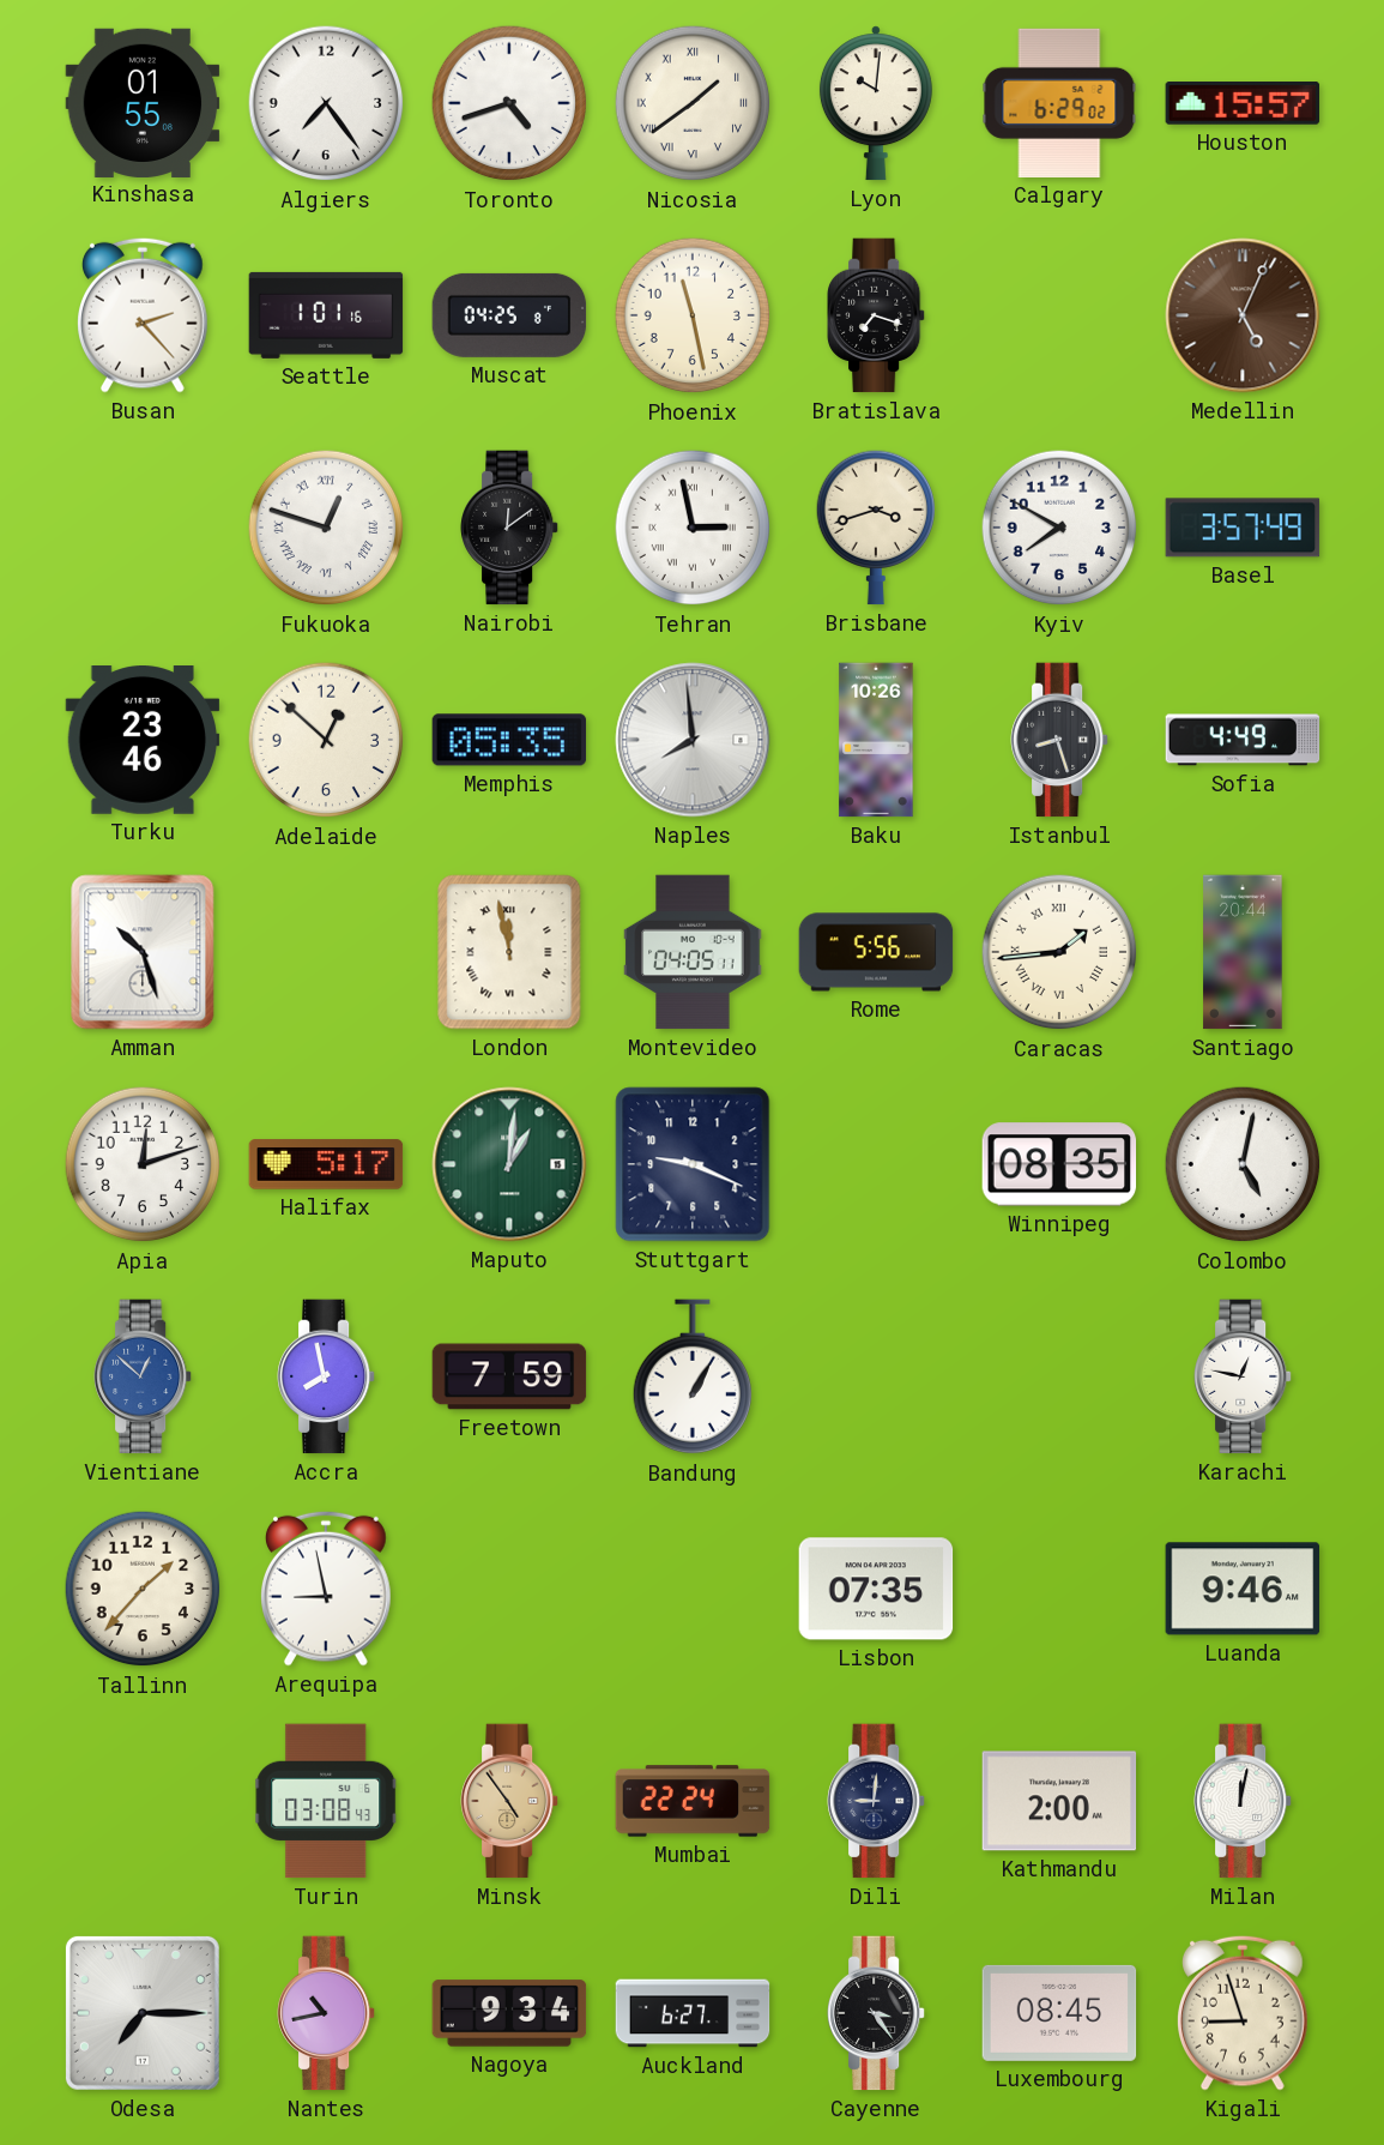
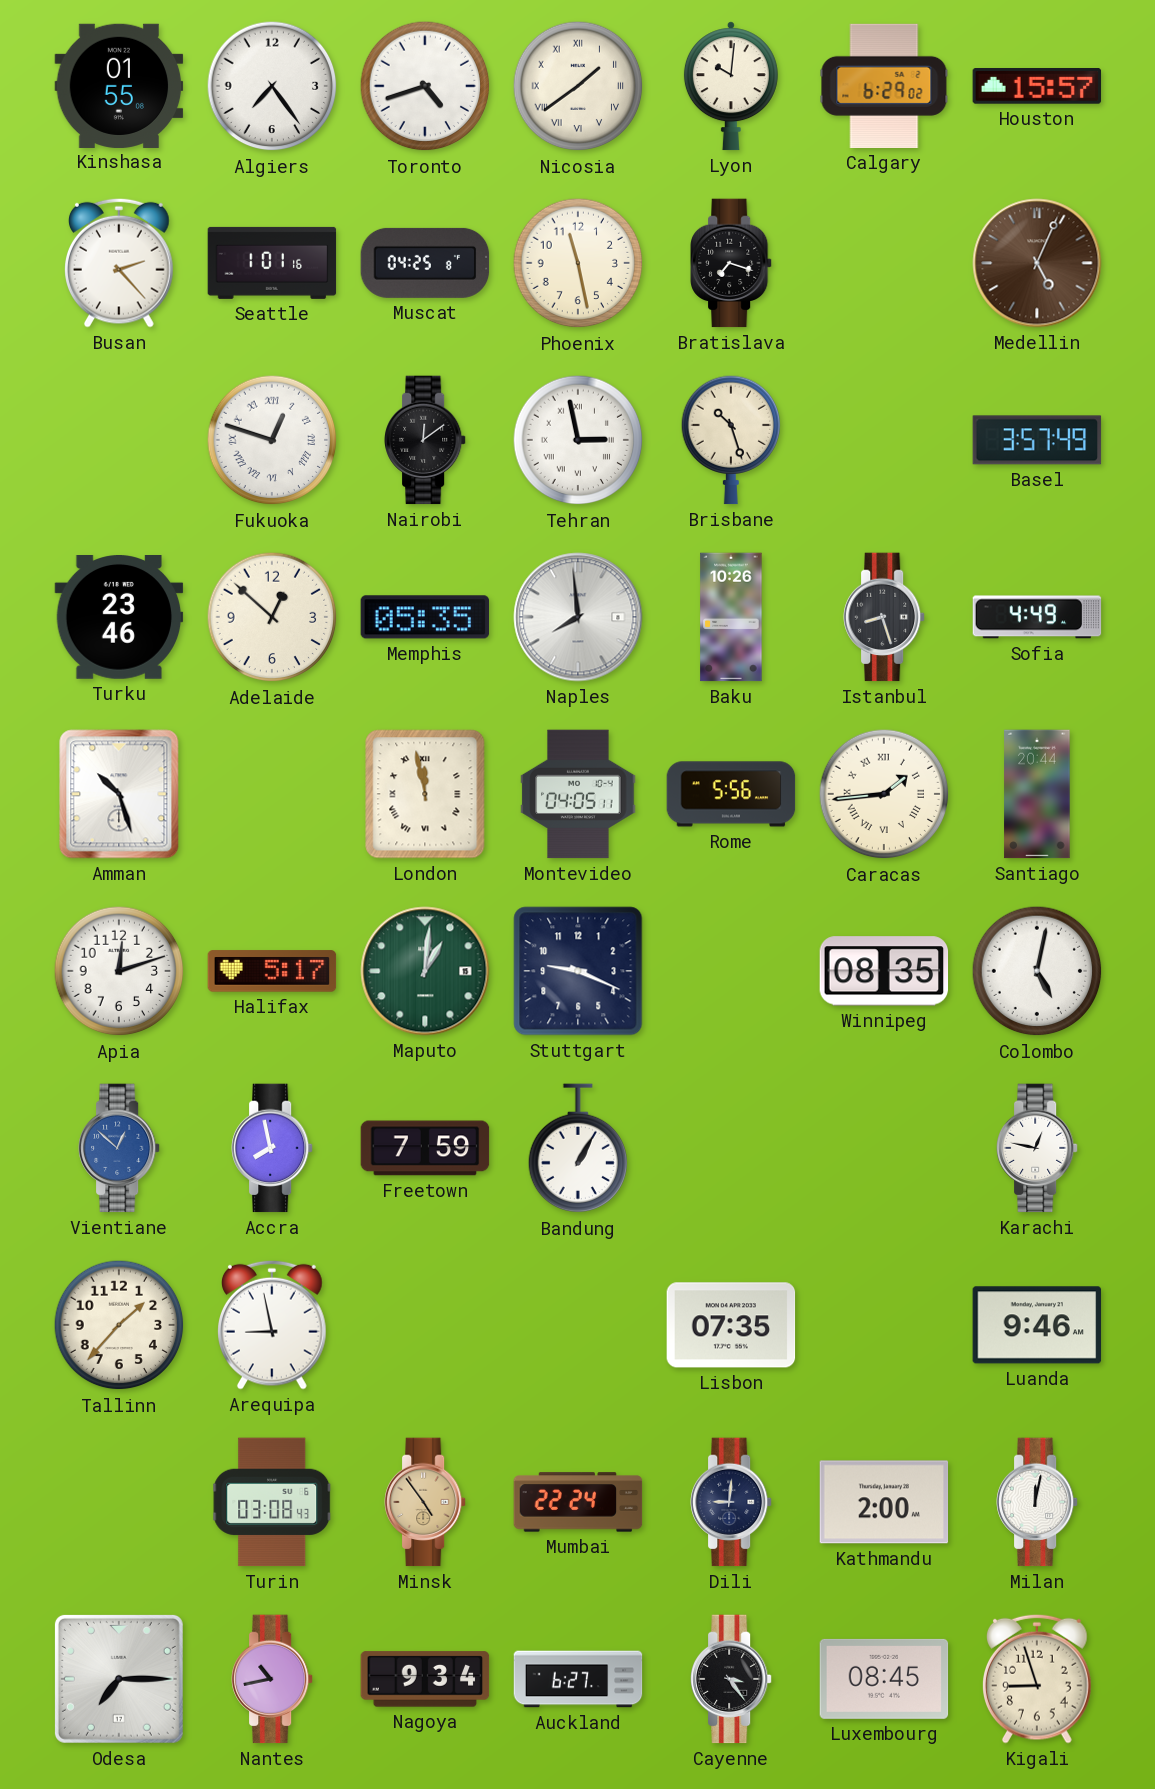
Brisbane: 3:42 -> 10:27
Kyiv: 7:50 -> none
